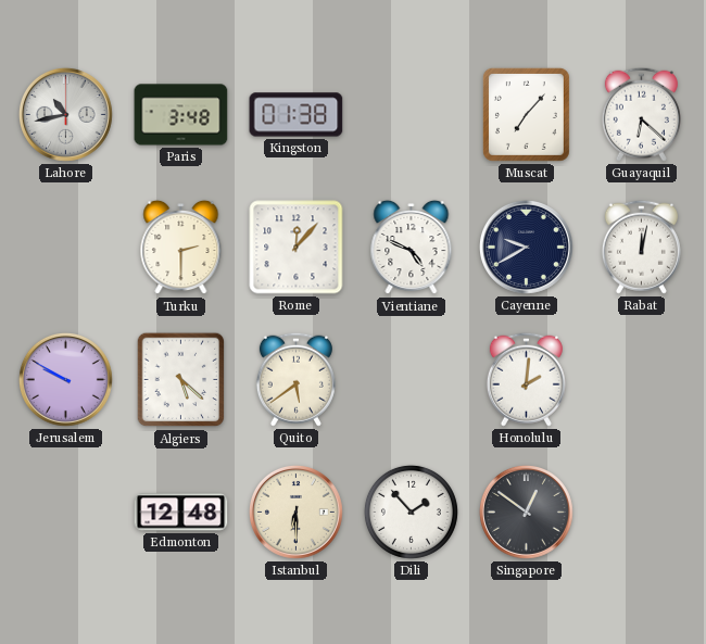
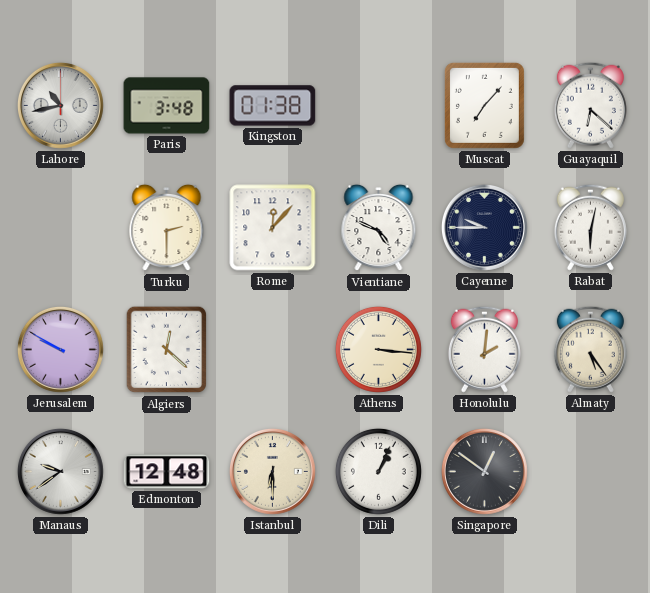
Cayenne: 9:40 -> 9:45
Rabat: 12:02 -> 6:02
Algiers: 5:22 -> 12:22
Quito: 5:39 -> none
Athens: none -> 3:16
Almaty: none -> 5:24
Manaus: none -> 9:39
Dili: 1:53 -> 1:04
